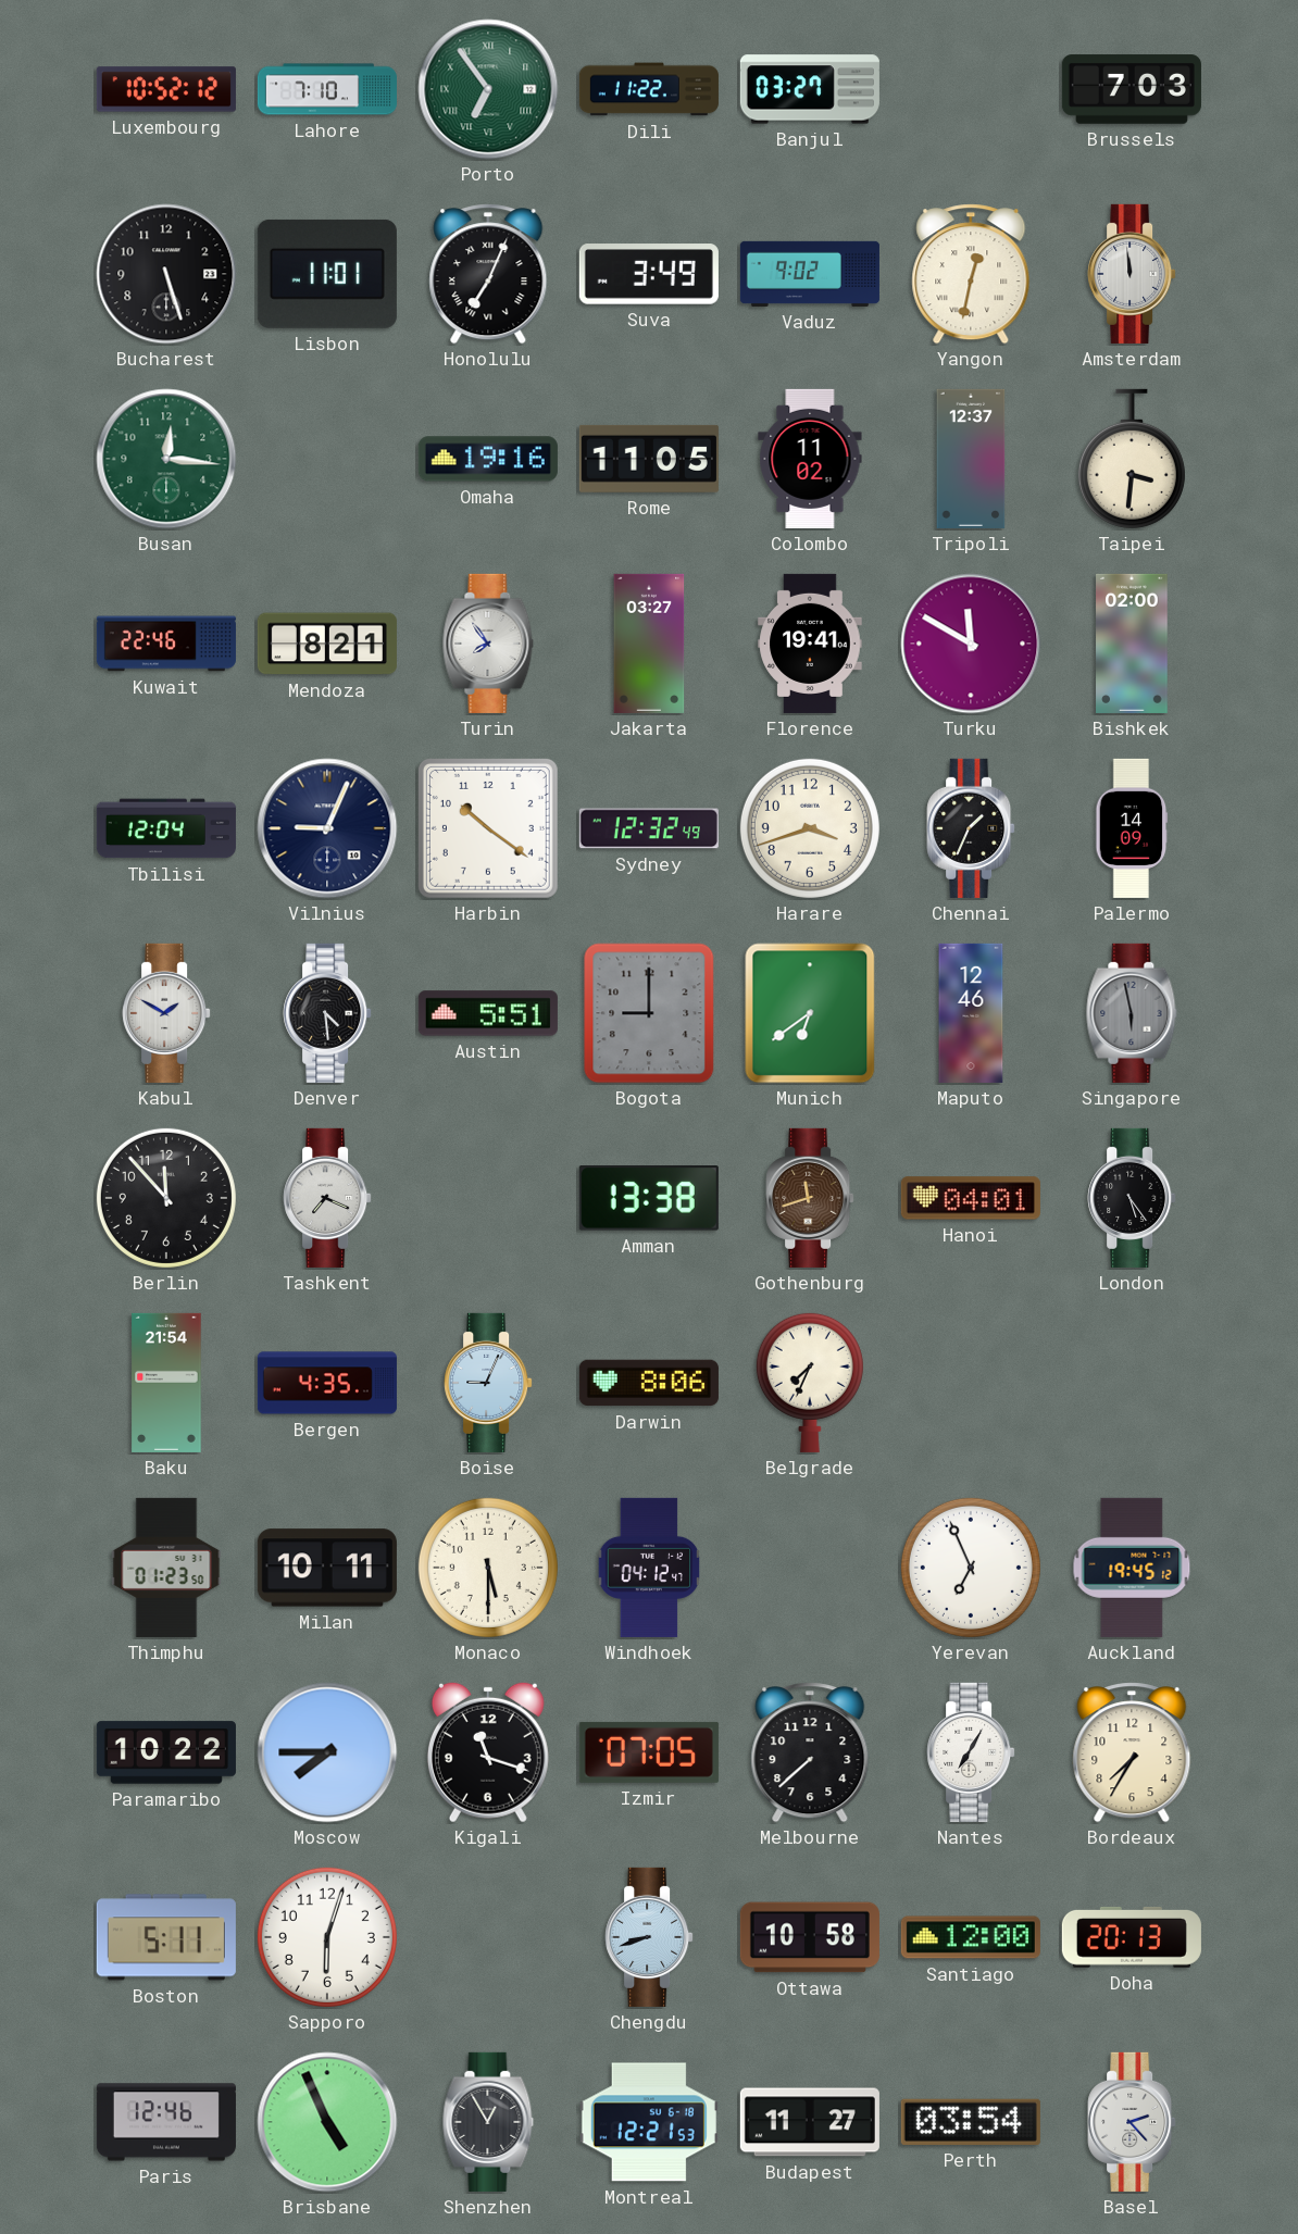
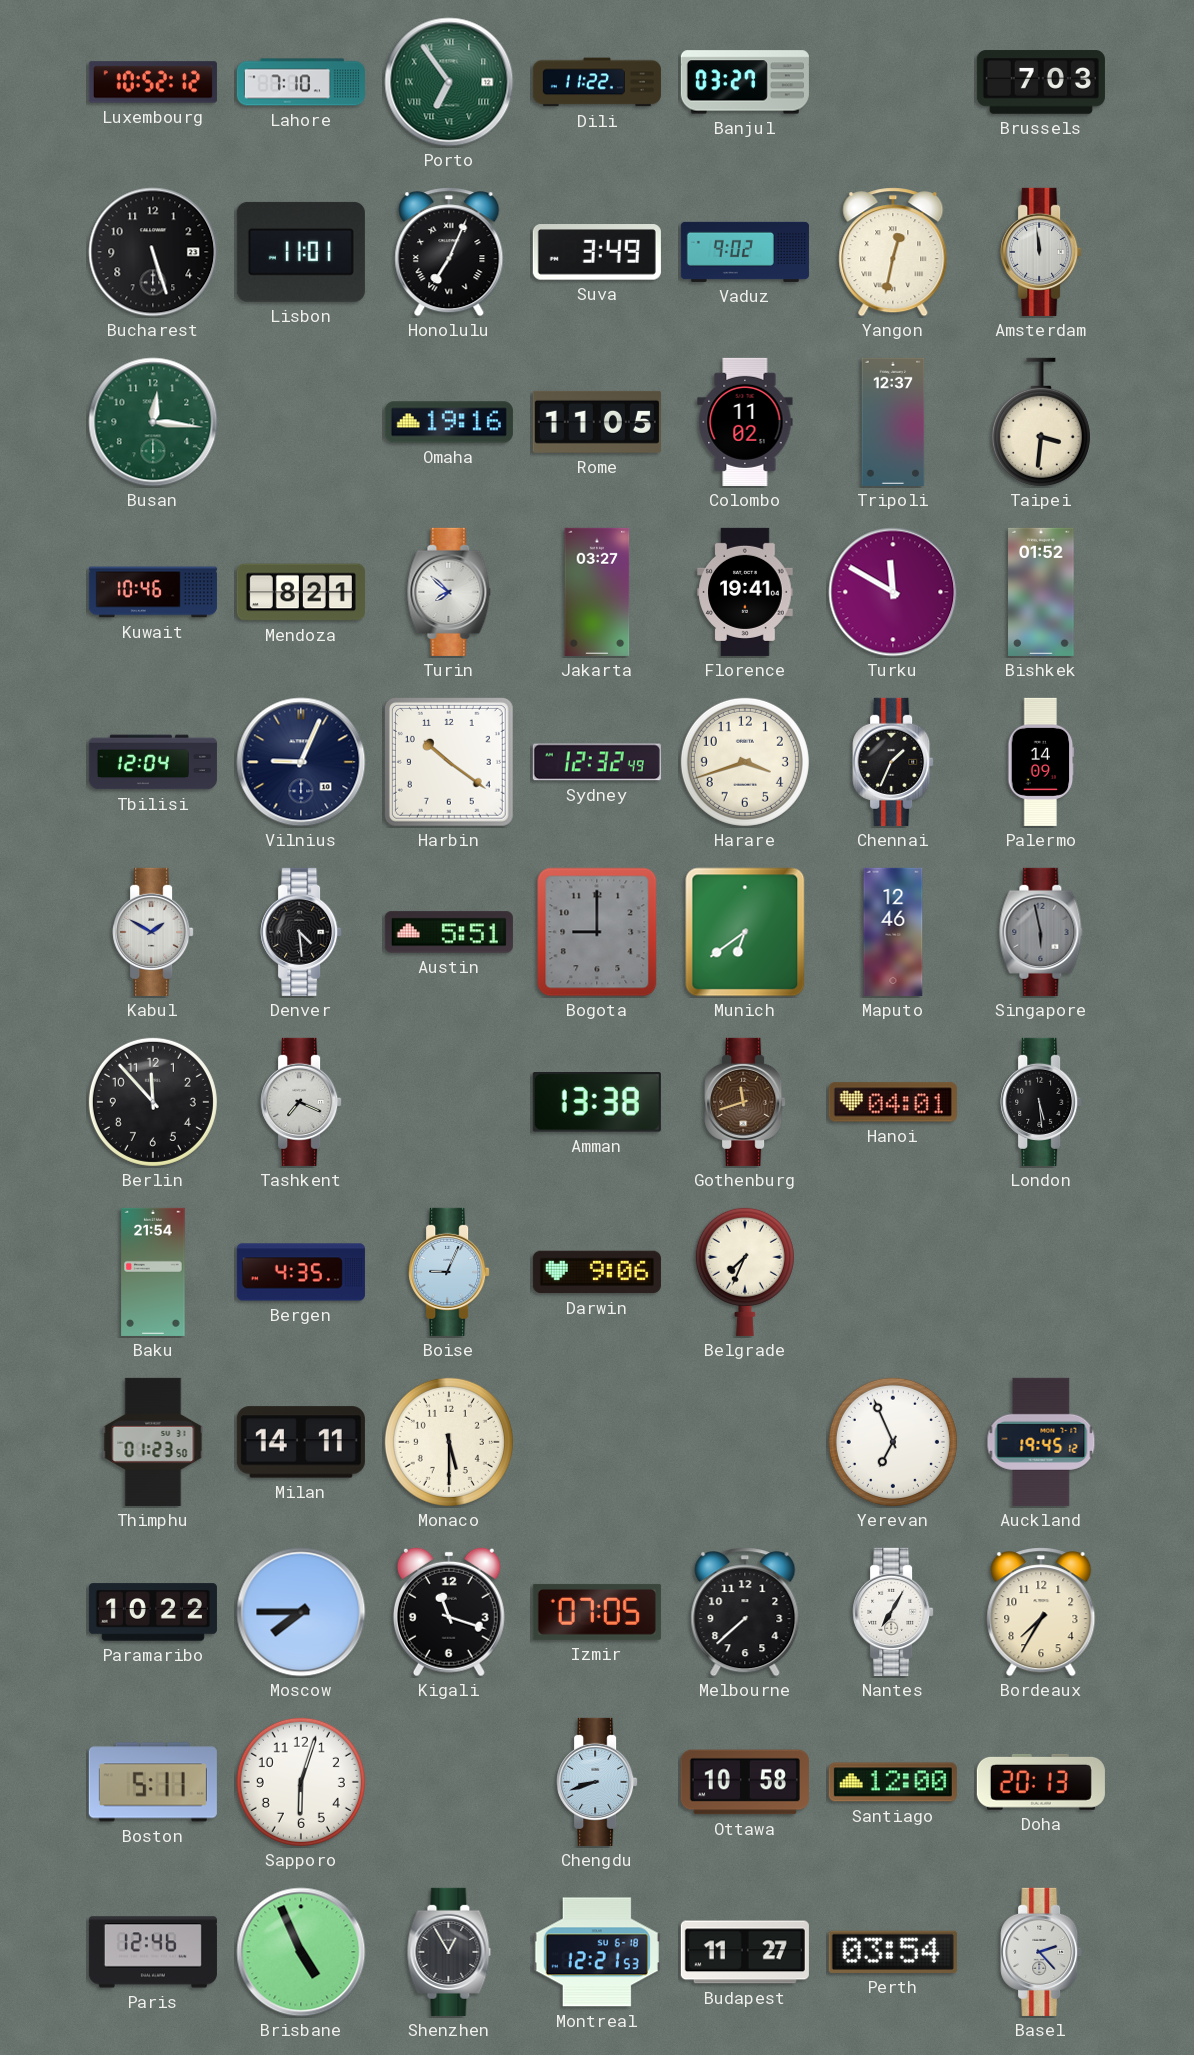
Kuwait: 22:46 -> 10:46
Turin: 7:54 -> 7:52
Bishkek: 02:00 -> 01:52
London: 5:24 -> 5:29
Darwin: 8:06 -> 9:06
Milan: 10:11 -> 14:11
Windhoek: 04:12 -> none
